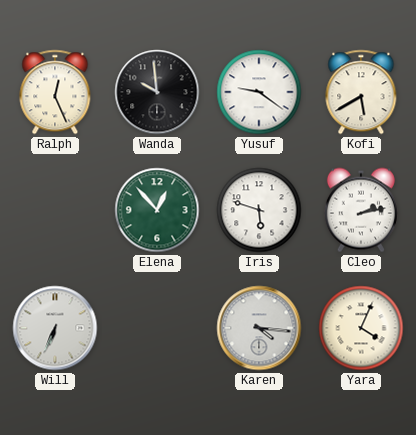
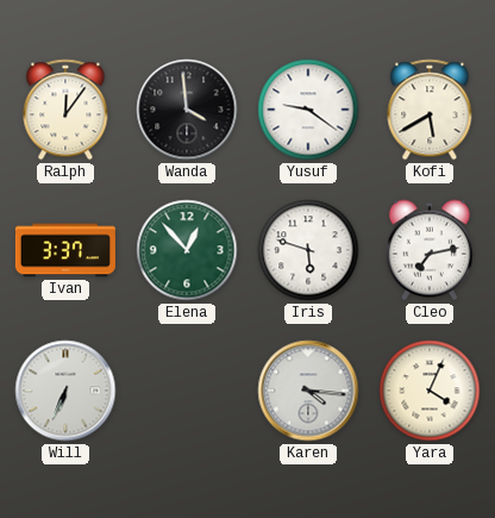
Ralph: 12:26 -> 12:06
Wanda: 9:59 -> 3:59
Ivan: none -> 3:37
Cleo: 2:13 -> 7:13
